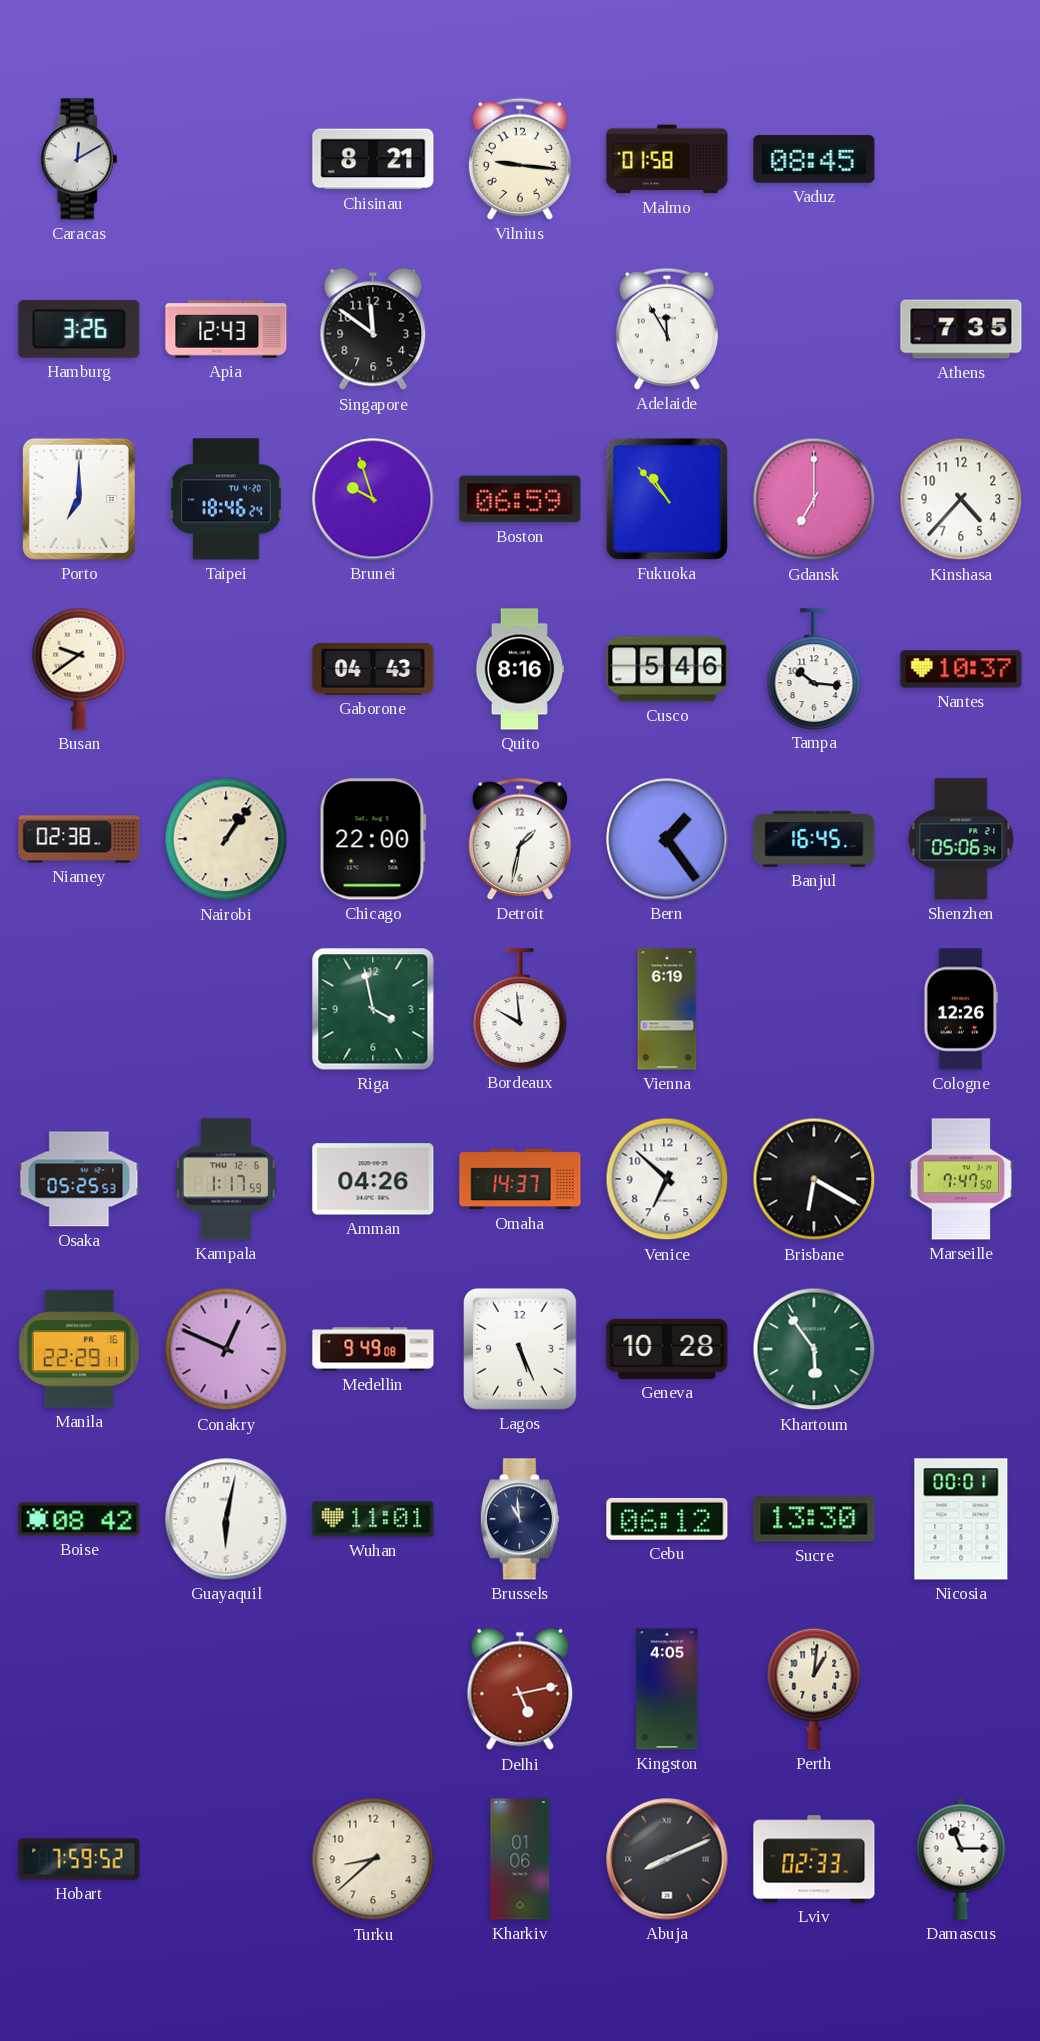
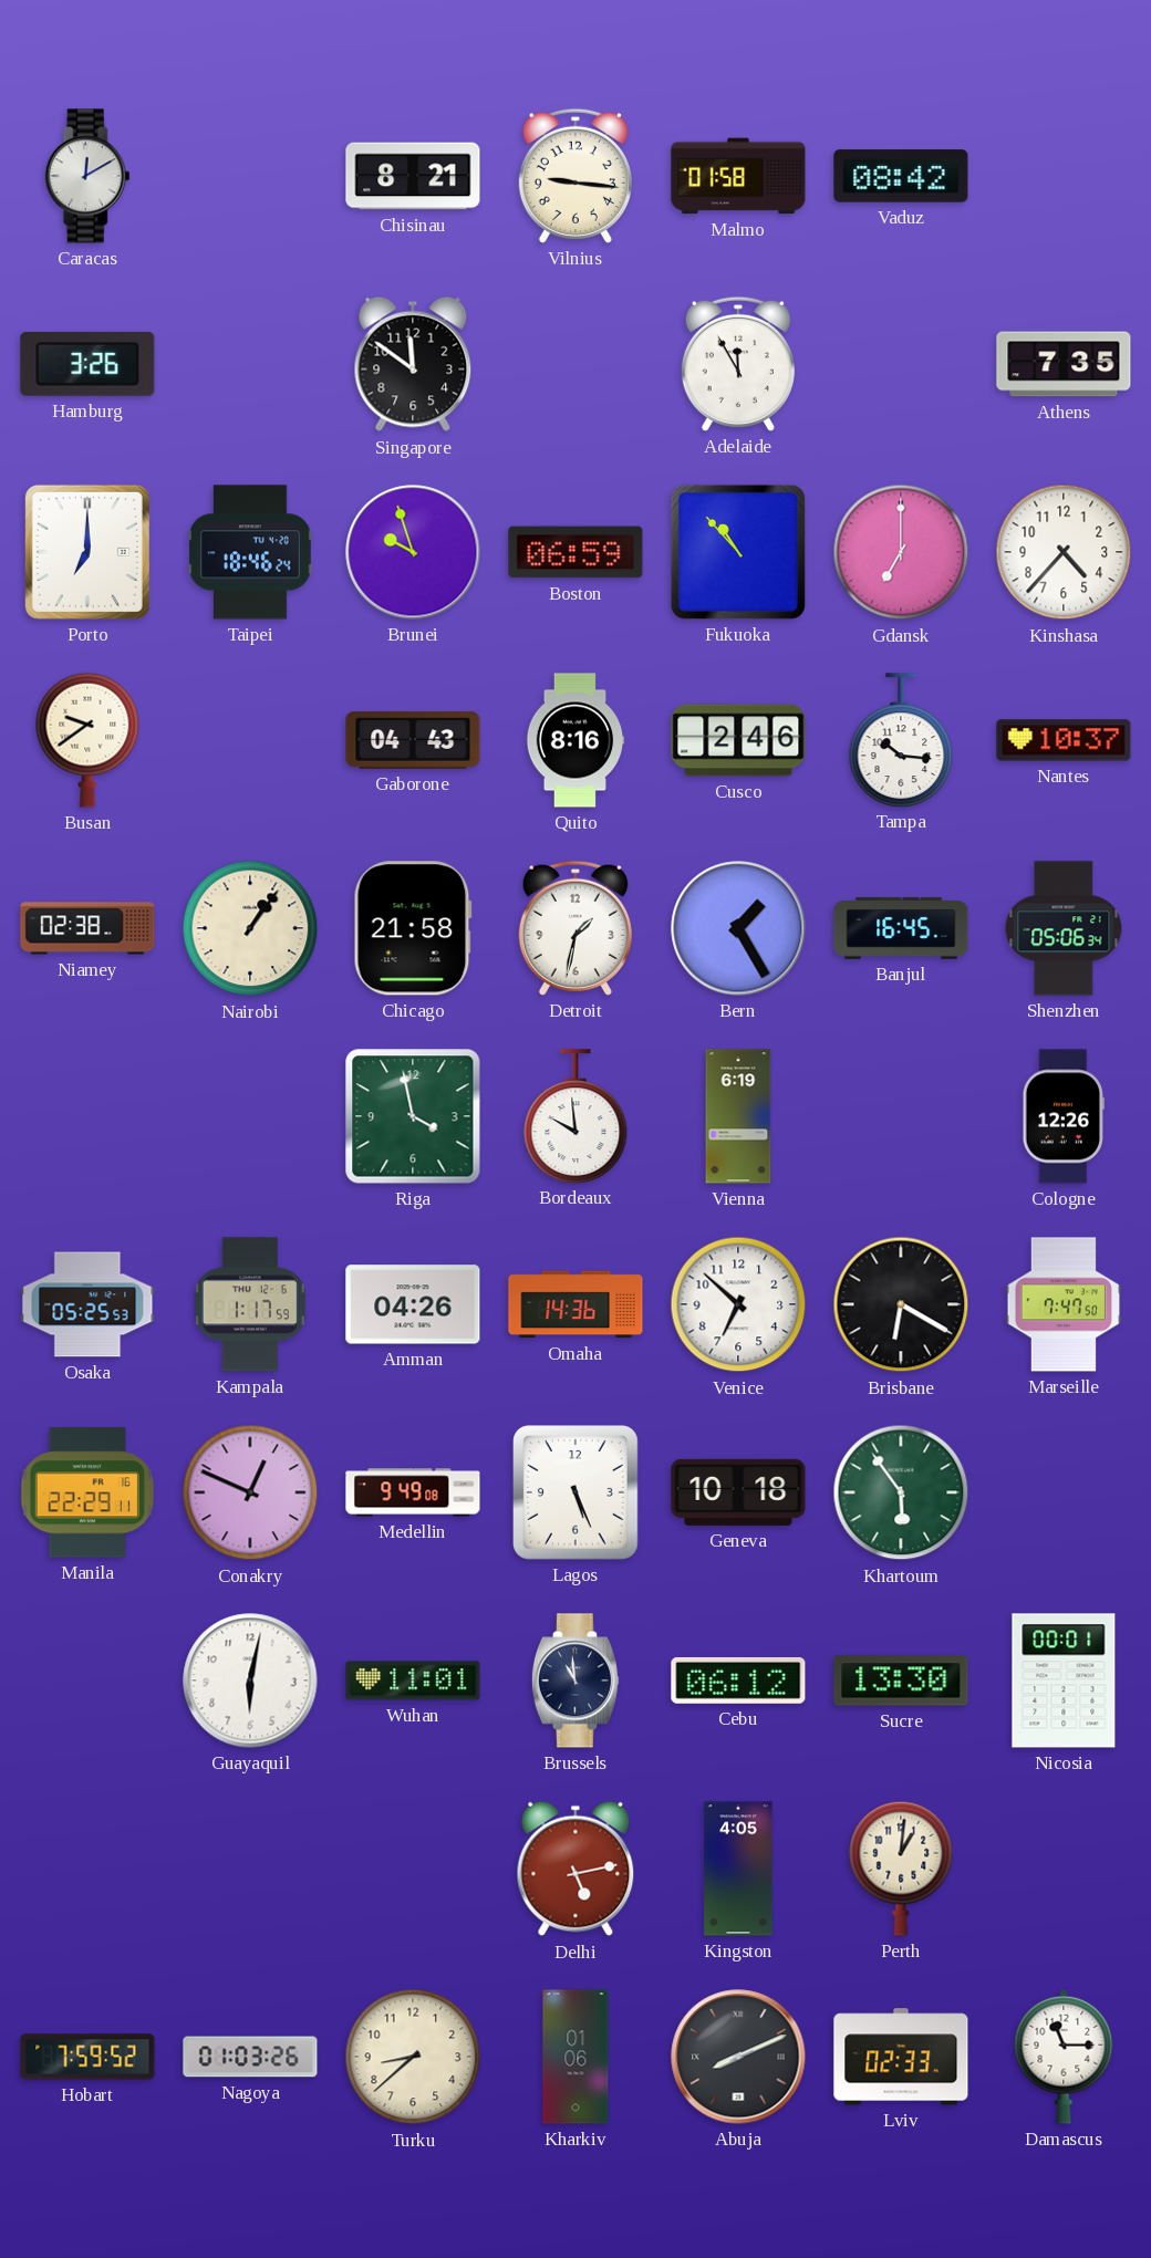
Vaduz: 08:45 -> 08:42
Apia: 12:43 -> none
Cusco: 5:46 -> 2:46
Chicago: 22:00 -> 21:58
Bern: 1:24 -> 1:25
Omaha: 14:37 -> 14:36
Geneva: 10:28 -> 10:18
Boise: 08:42 -> none
Nagoya: none -> 01:03
